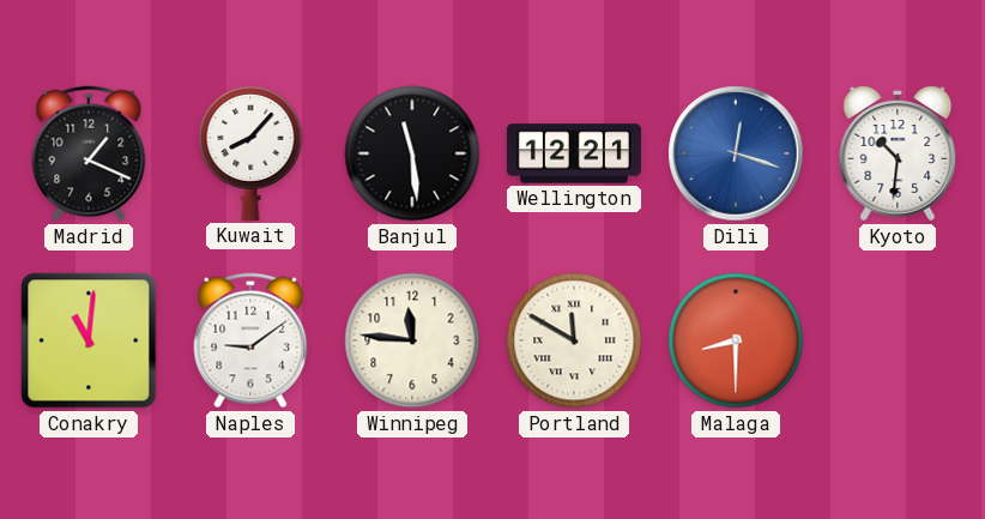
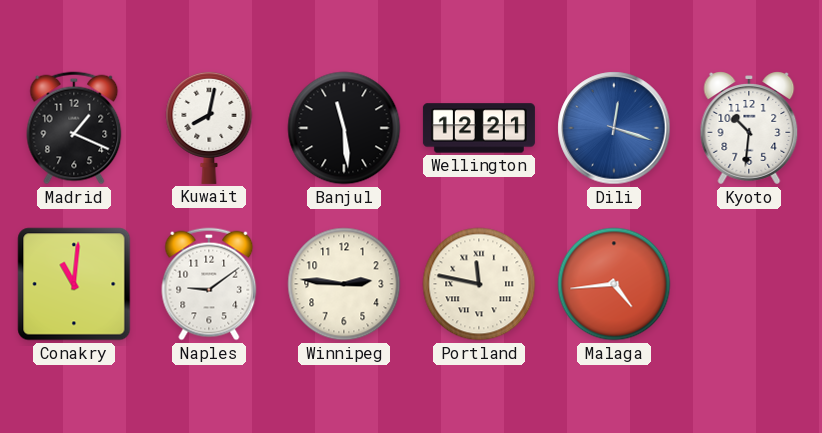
Kuwait: 8:07 -> 8:02
Winnipeg: 11:46 -> 2:46
Portland: 11:50 -> 11:47
Malaga: 8:30 -> 4:44
